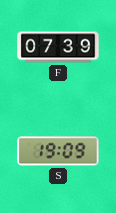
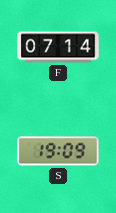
F: 07:39 -> 07:14
